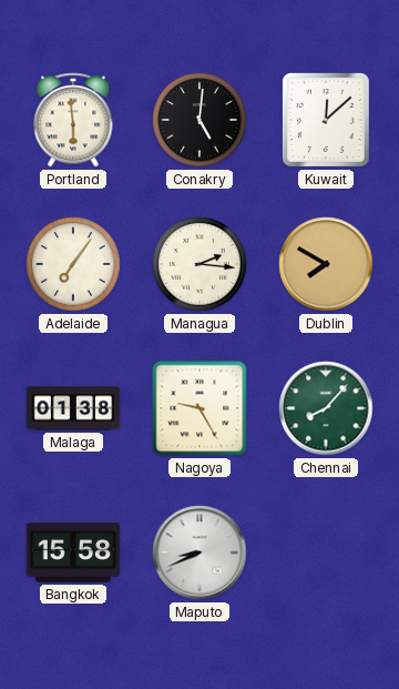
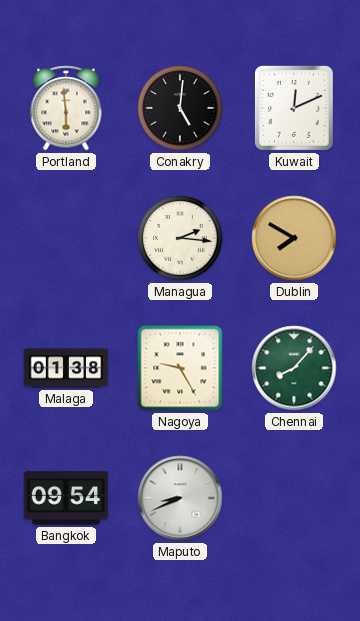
Kuwait: 12:08 -> 12:11
Adelaide: 7:06 -> none
Bangkok: 15:58 -> 09:54
